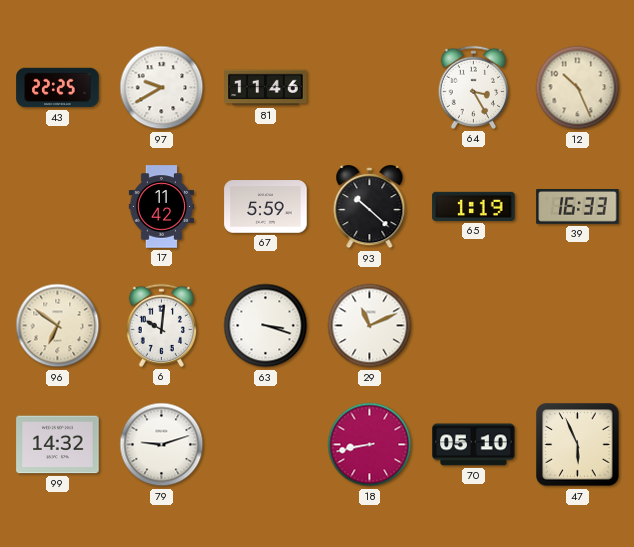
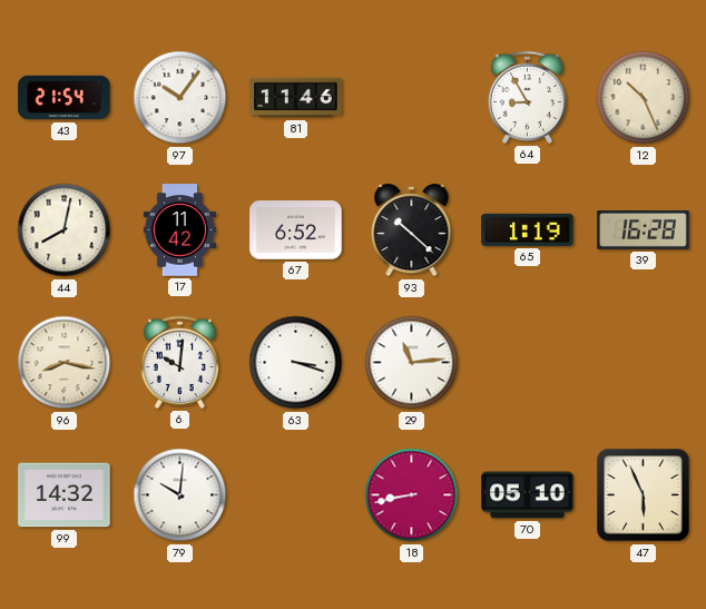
43: 22:25 -> 21:54
97: 9:40 -> 10:06
64: 3:25 -> 8:55
44: none -> 8:02
67: 5:59 -> 6:52
39: 16:33 -> 16:28
96: 6:51 -> 8:17
29: 11:11 -> 11:14
79: 9:12 -> 10:01
